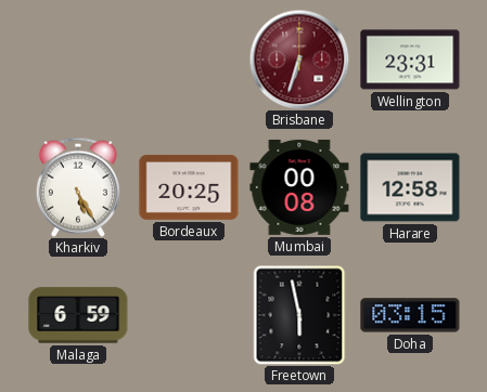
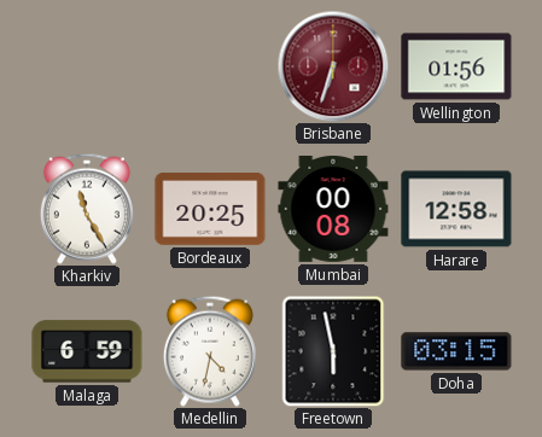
Wellington: 23:31 -> 01:56
Kharkiv: 5:25 -> 11:25
Medellin: none -> 4:32
